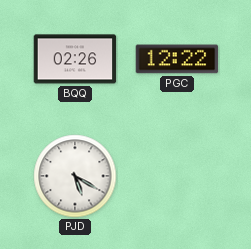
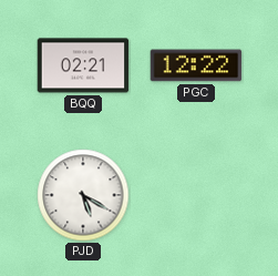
BQQ: 02:26 -> 02:21
